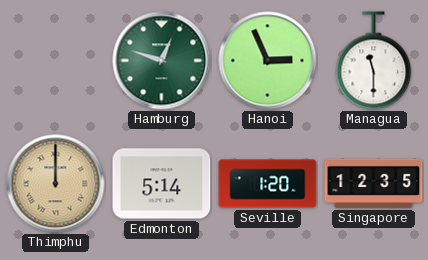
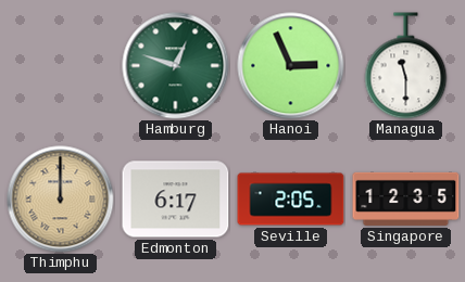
Edmonton: 5:14 -> 6:17
Seville: 1:20 -> 2:05
